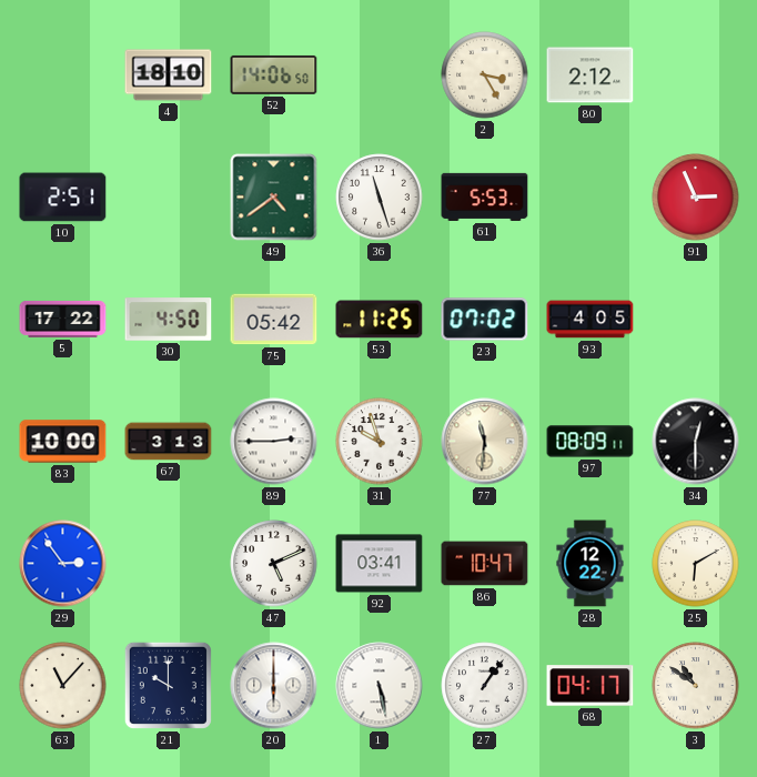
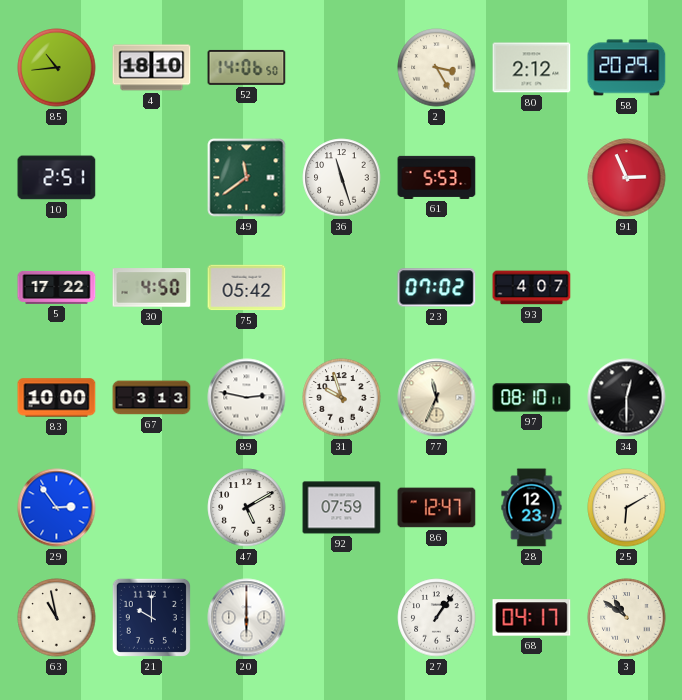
85: none -> 10:44
58: none -> 20:29
49: 4:39 -> 11:39
53: 11:25 -> none
93: 4:05 -> 4:07
89: 2:45 -> 2:47
77: 11:31 -> 11:34
97: 08:09 -> 08:10
47: 5:11 -> 5:10
92: 03:41 -> 07:59
86: 10:47 -> 12:47
28: 12:22 -> 12:23
63: 11:07 -> 10:58
1: 5:28 -> none
